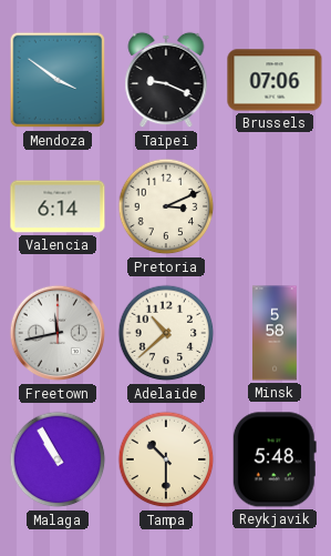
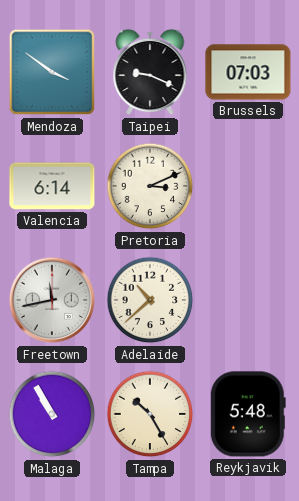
Brussels: 07:06 -> 07:03
Minsk: 5:58 -> none
Tampa: 10:30 -> 10:25
